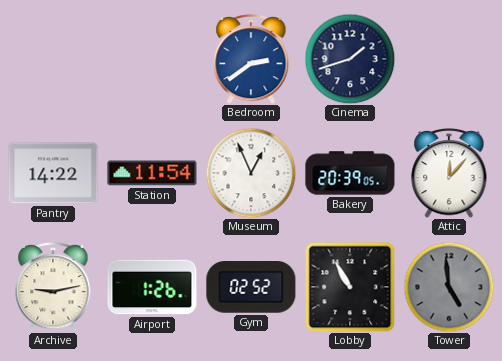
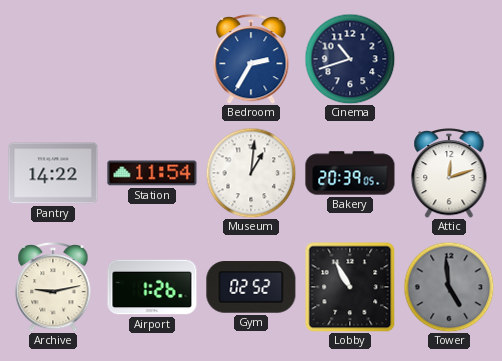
Bedroom: 2:39 -> 2:35
Cinema: 1:42 -> 10:42
Museum: 12:56 -> 1:01
Attic: 12:07 -> 12:12
